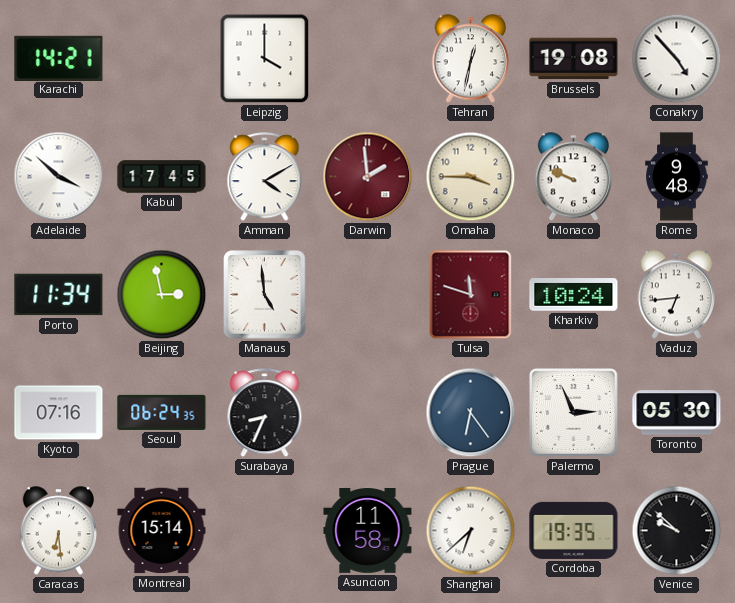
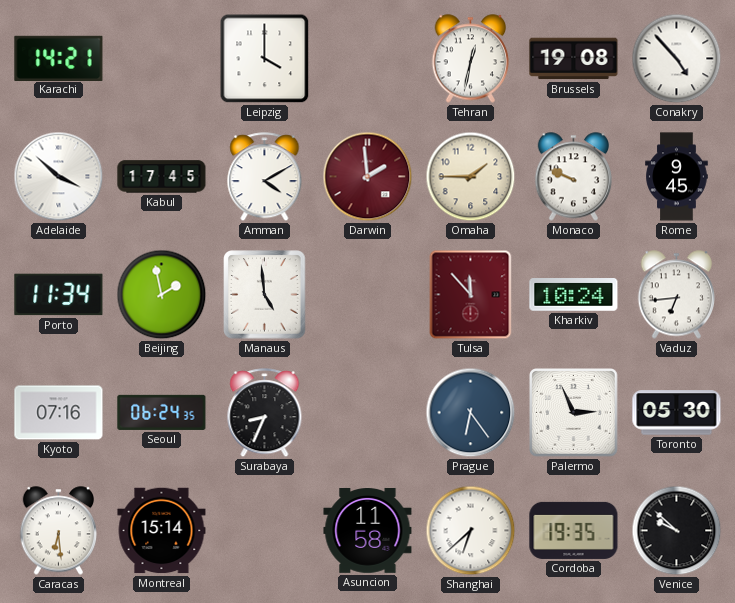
Omaha: 3:45 -> 1:45
Rome: 9:48 -> 9:45
Beijing: 2:58 -> 1:58
Tulsa: 11:48 -> 11:53
